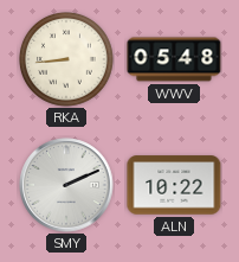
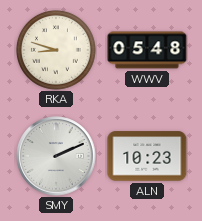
RKA: 8:44 -> 8:48
ALN: 10:22 -> 10:23
